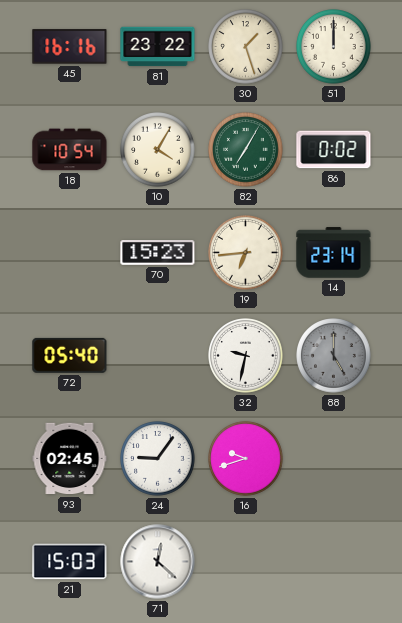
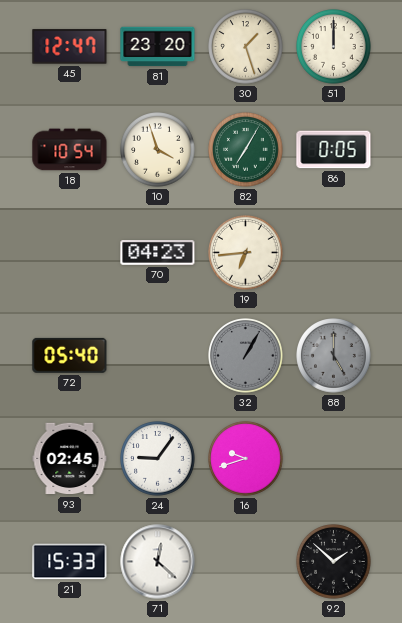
45: 16:16 -> 12:47
81: 23:22 -> 23:20
10: 4:05 -> 3:57
86: 0:02 -> 0:05
70: 15:23 -> 04:23
14: 23:14 -> none
32: 9:32 -> 1:05
32 dial: white -> grey
21: 15:03 -> 15:33
92: none -> 1:52
